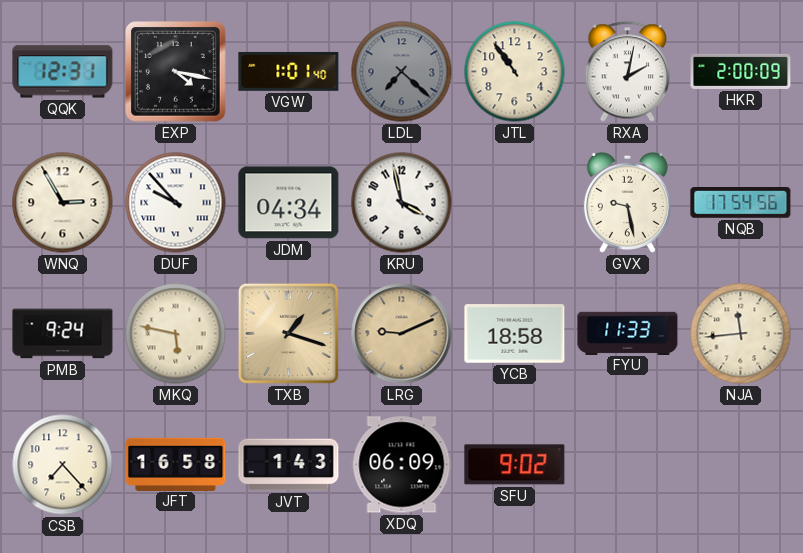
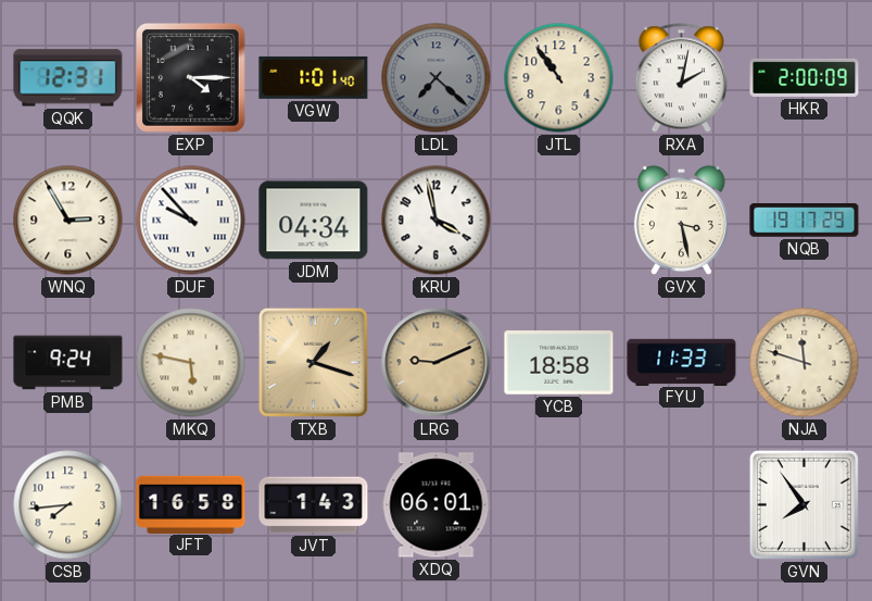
EXP: 4:17 -> 4:15
GVX: 9:28 -> 3:28
NQB: 17:54 -> 19:17
NJA: 11:44 -> 11:48
CSB: 7:23 -> 7:44
XDQ: 06:09 -> 06:01
SFU: 9:02 -> none
GVN: none -> 7:54
